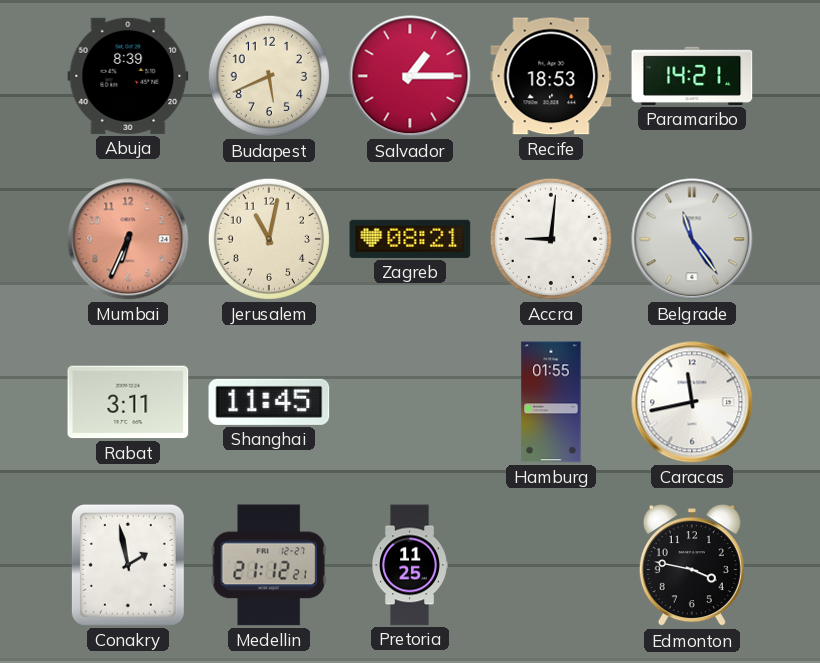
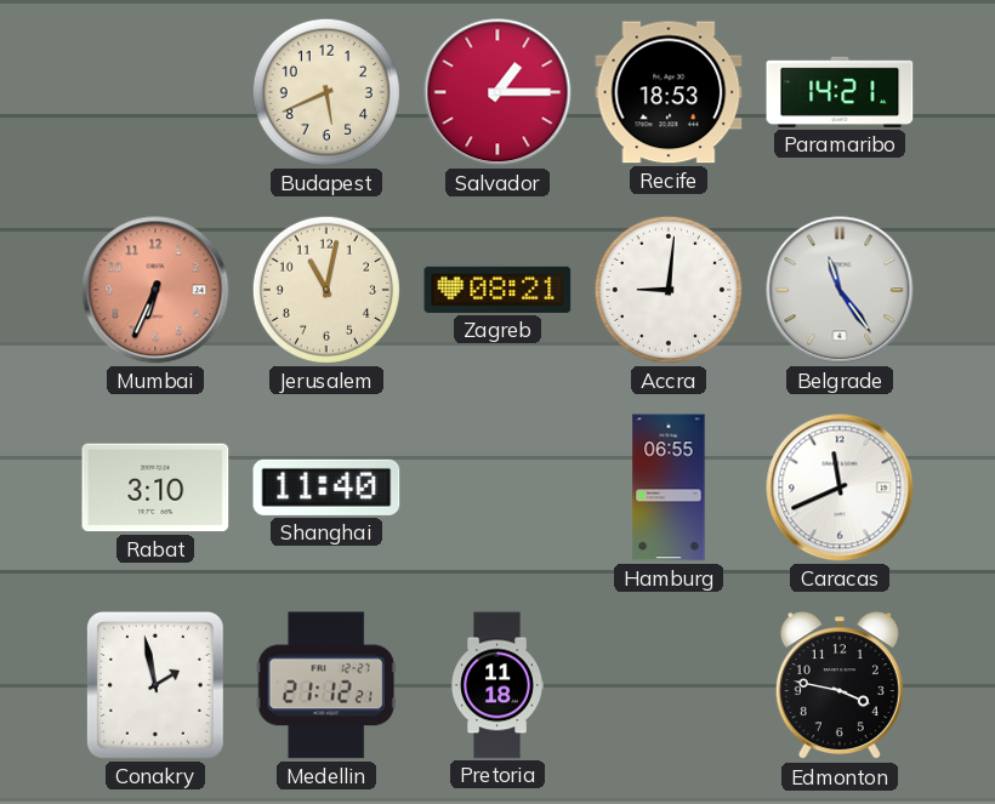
Abuja: 8:39 -> none
Rabat: 3:11 -> 3:10
Shanghai: 11:45 -> 11:40
Hamburg: 01:55 -> 06:55
Caracas: 11:43 -> 11:41
Pretoria: 11:25 -> 11:18
